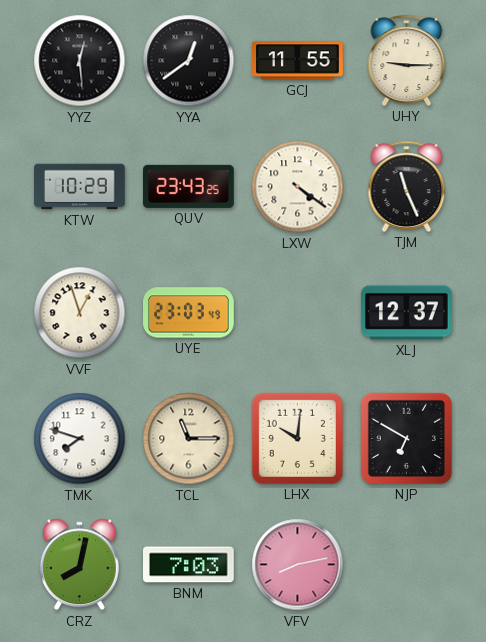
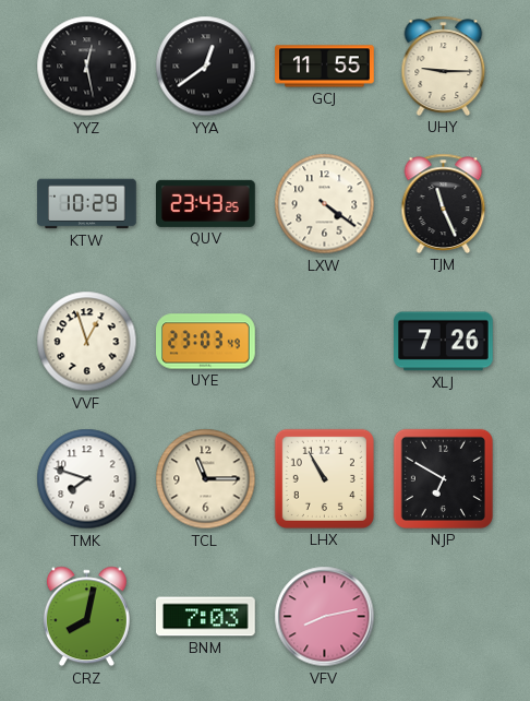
YYZ: 12:29 -> 12:28
XLJ: 12:37 -> 7:26
LHX: 10:01 -> 10:55
